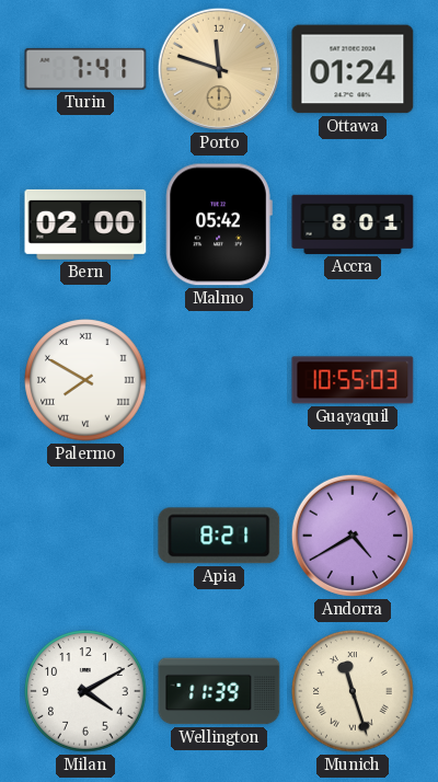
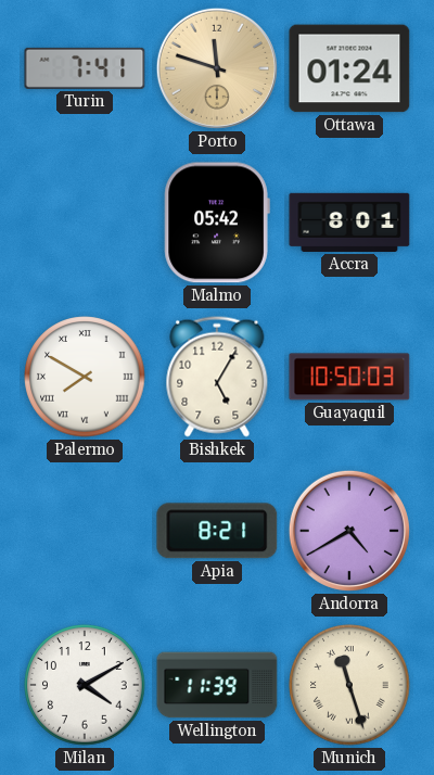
Bern: 02:00 -> none
Bishkek: none -> 5:05
Guayaquil: 10:55 -> 10:50
